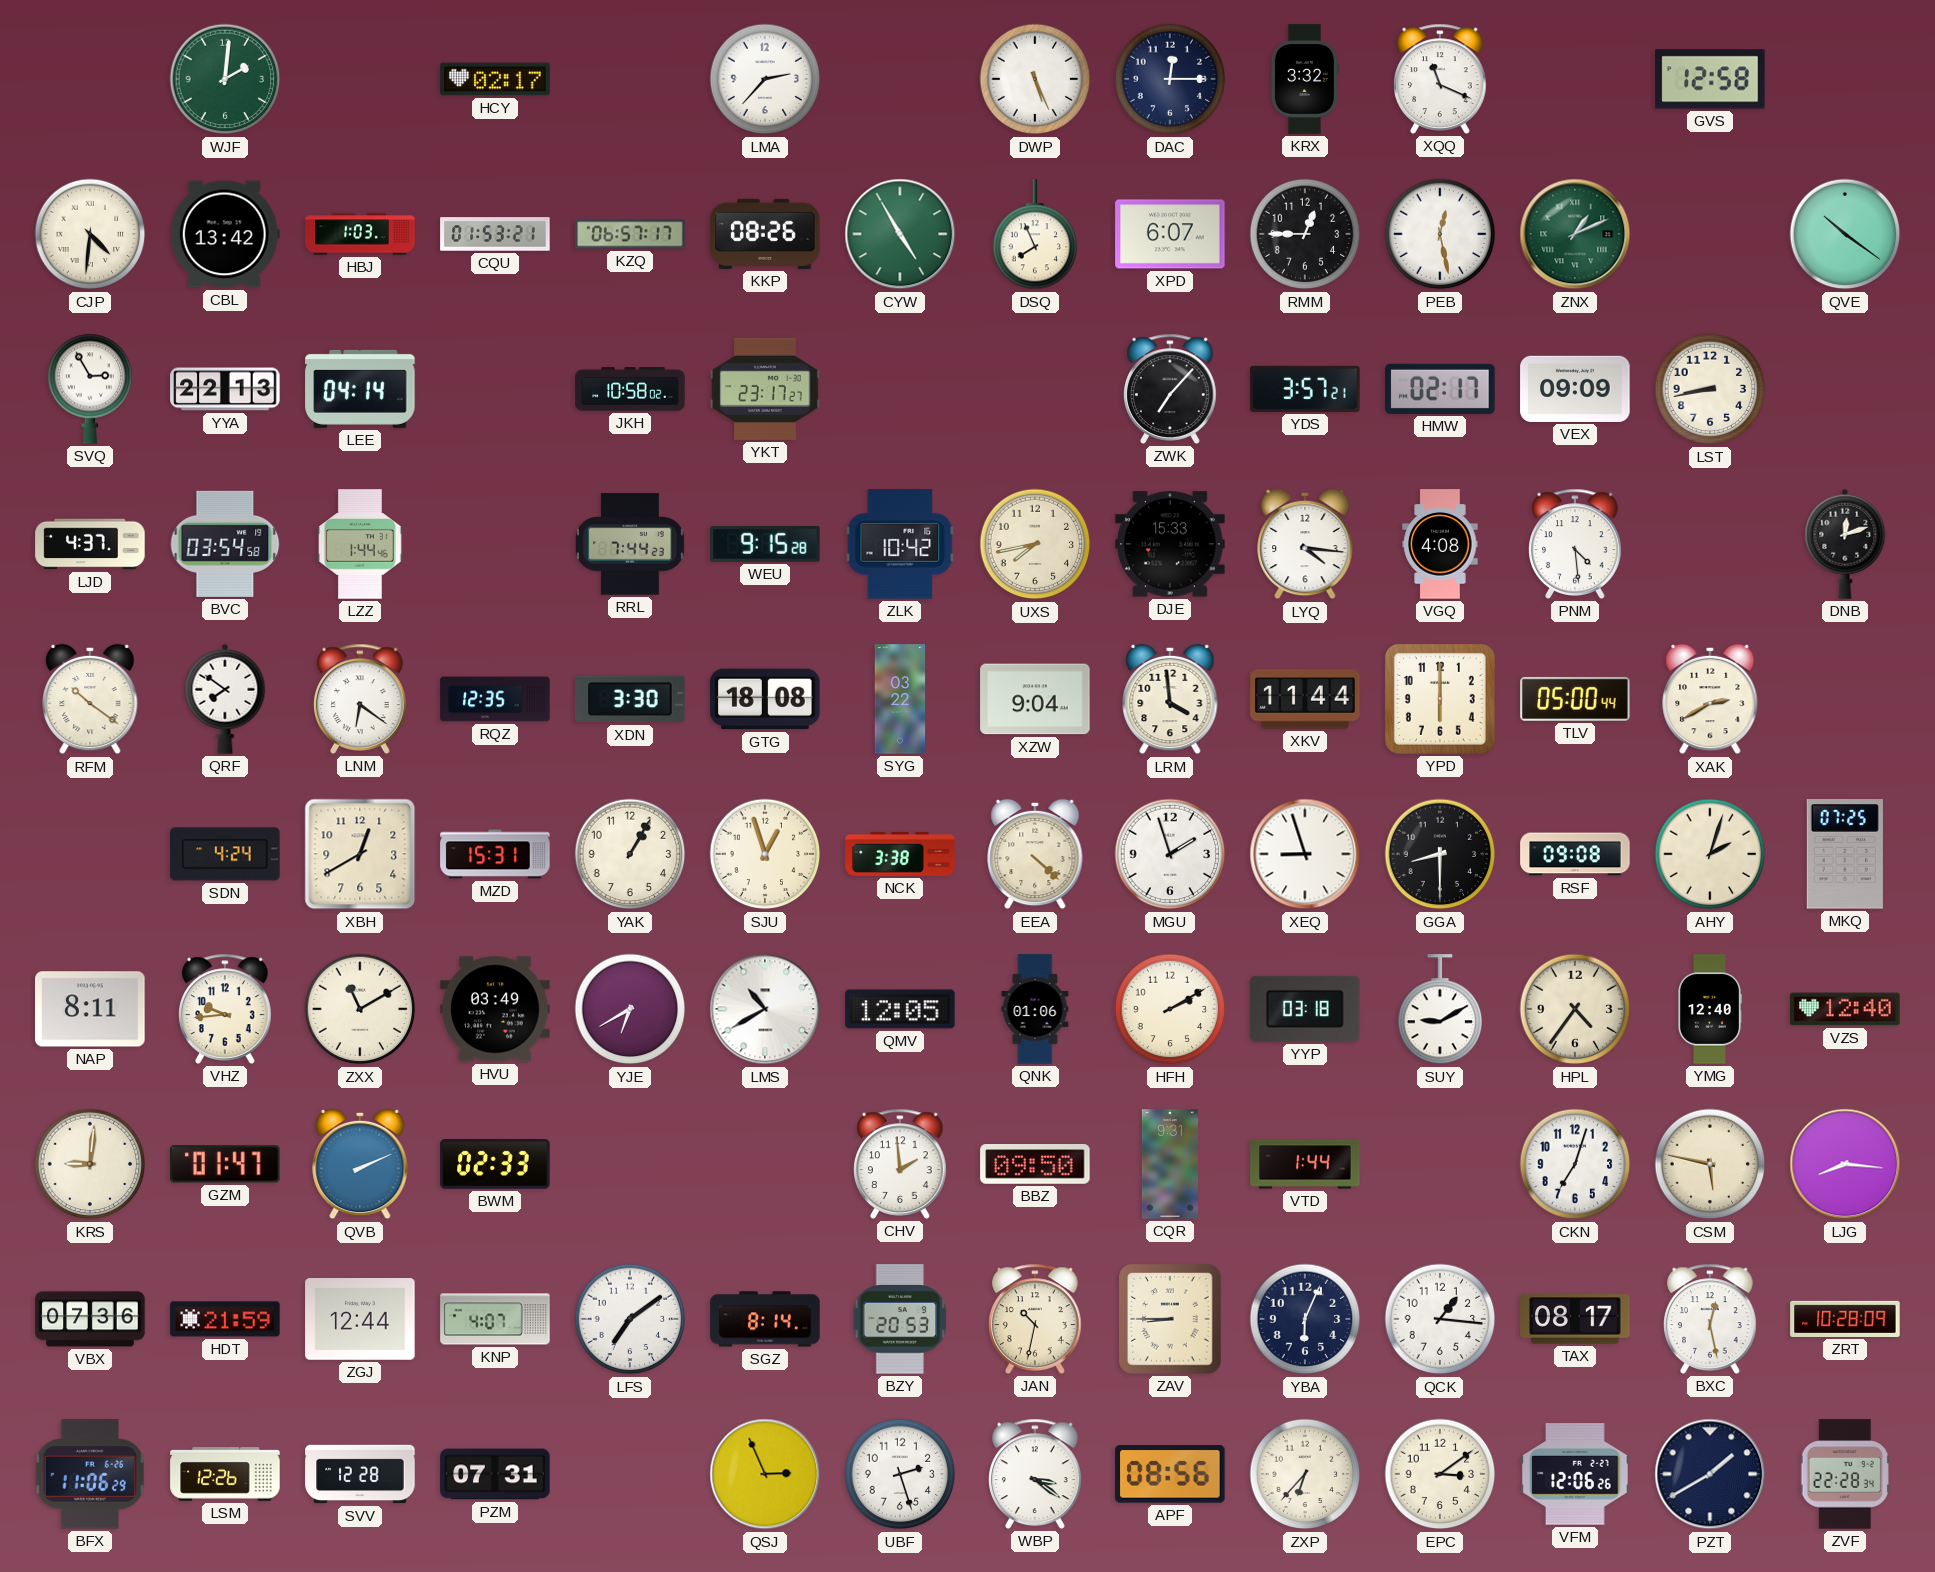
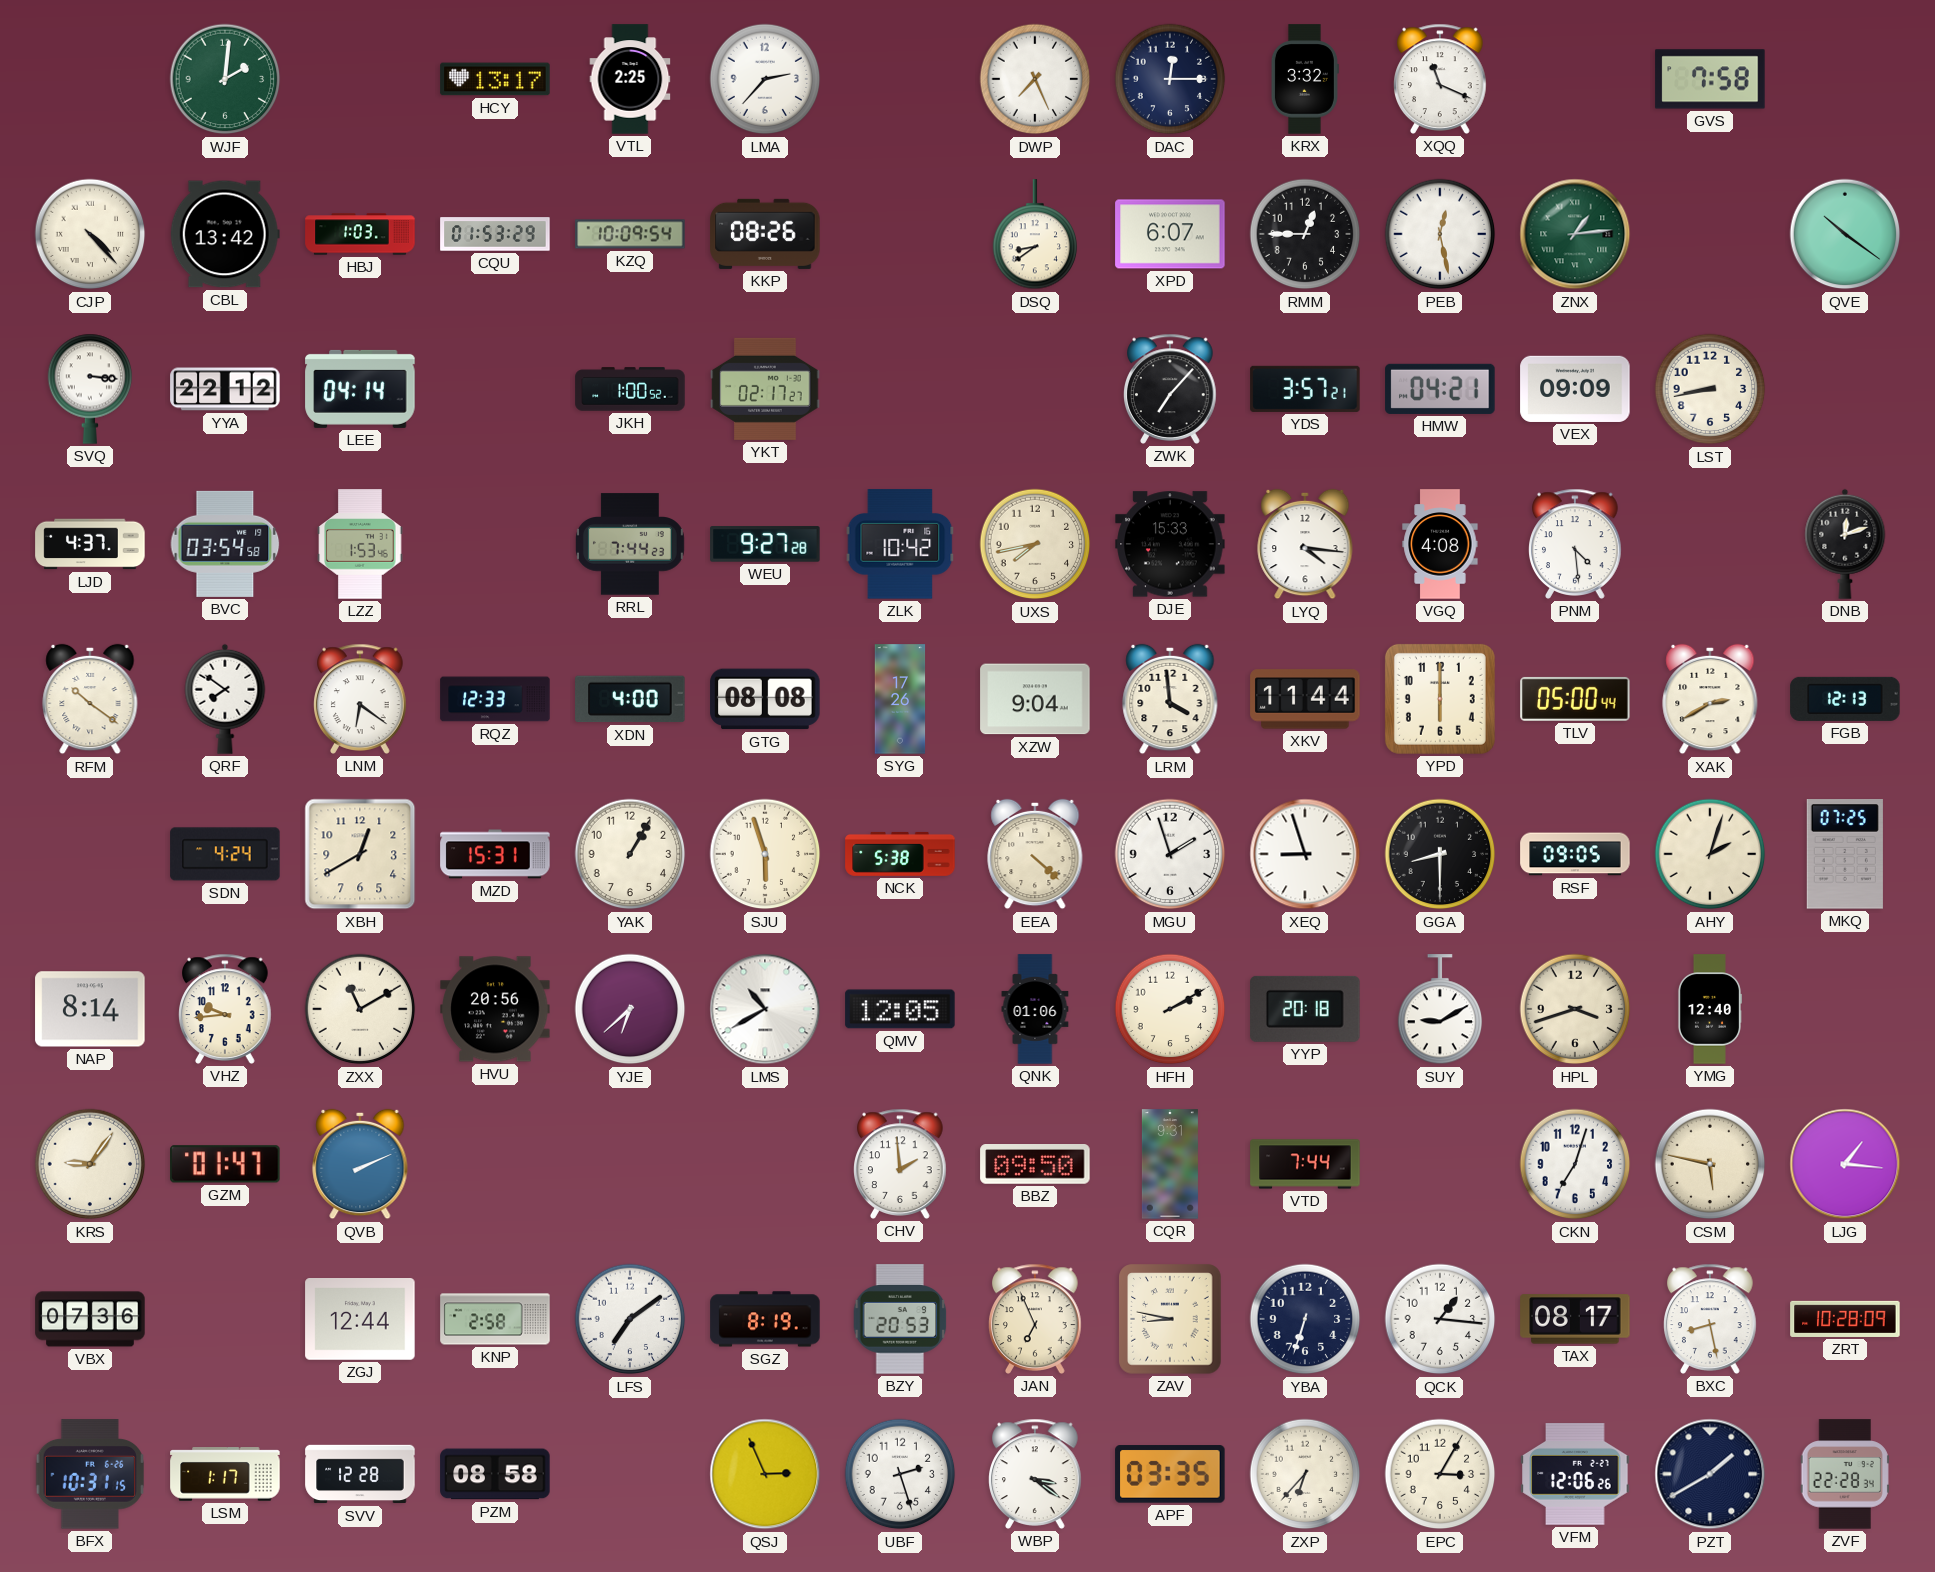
HCY: 02:17 -> 13:17
VTL: none -> 2:25
DWP: 5:26 -> 7:26
GVS: 12:58 -> 7:58
CJP: 4:31 -> 4:23
CQU: 01:53:21 -> 01:53:29
KZQ: 06:57 -> 10:09
CYW: 4:55 -> none
DSQ: 7:56 -> 8:39
ZNX: 1:11 -> 1:14
SVQ: 2:55 -> 3:16
YYA: 22:13 -> 22:12
JKH: 10:58 -> 1:00
YKT: 23:17 -> 02:17
HMW: 02:17 -> 04:21
LZZ: 1:44 -> 1:53
WEU: 9:15 -> 9:27
RQZ: 12:35 -> 12:33
XDN: 3:30 -> 4:00
GTG: 18:08 -> 08:08
SYG: 03:22 -> 17:26
FGB: none -> 12:13
SJU: 12:57 -> 5:57
NCK: 3:38 -> 5:38
RSF: 09:08 -> 09:05
NAP: 8:11 -> 8:14
HVU: 03:49 -> 20:56
YJE: 6:40 -> 6:38
YYP: 03:18 -> 20:18
HPL: 4:36 -> 3:42
VZS: 12:40 -> none
KRS: 9:01 -> 9:06
BWM: 02:33 -> none
VTD: 1:44 -> 7:44
LJG: 8:16 -> 1:16
HDT: 21:59 -> none
KNP: 4:07 -> 2:58
SGZ: 8:14 -> 8:19
JAN: 10:32 -> 6:56
ZAV: 8:45 -> 8:47
YBA: 6:04 -> 6:33
BXC: 12:28 -> 8:28
BFX: 11:06 -> 10:31
LSM: 12:26 -> 1:17
PZM: 07:31 -> 08:58
APF: 08:56 -> 03:35
EPC: 3:09 -> 3:05
